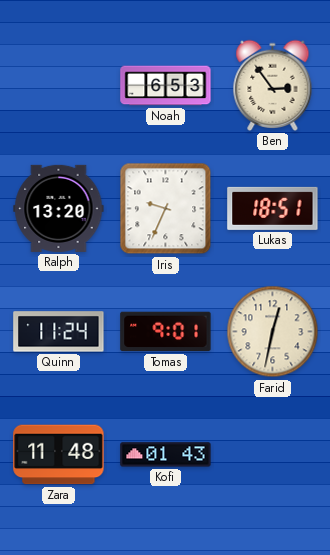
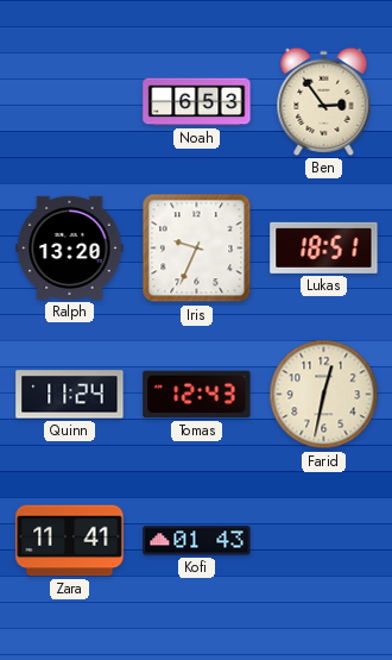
Tomas: 9:01 -> 12:43
Zara: 11:48 -> 11:41
